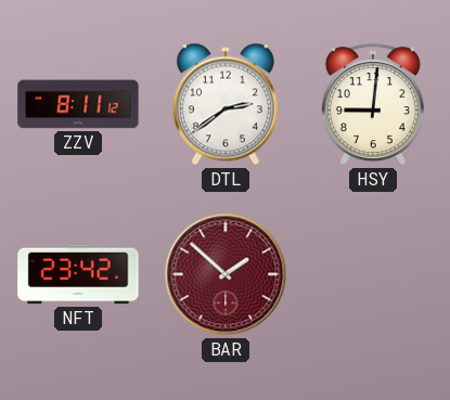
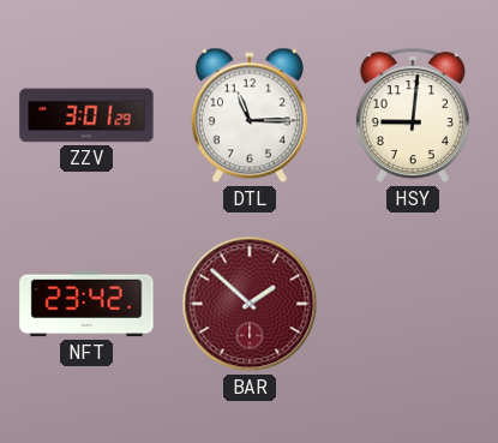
ZZV: 8:11 -> 3:01
DTL: 2:39 -> 11:15
